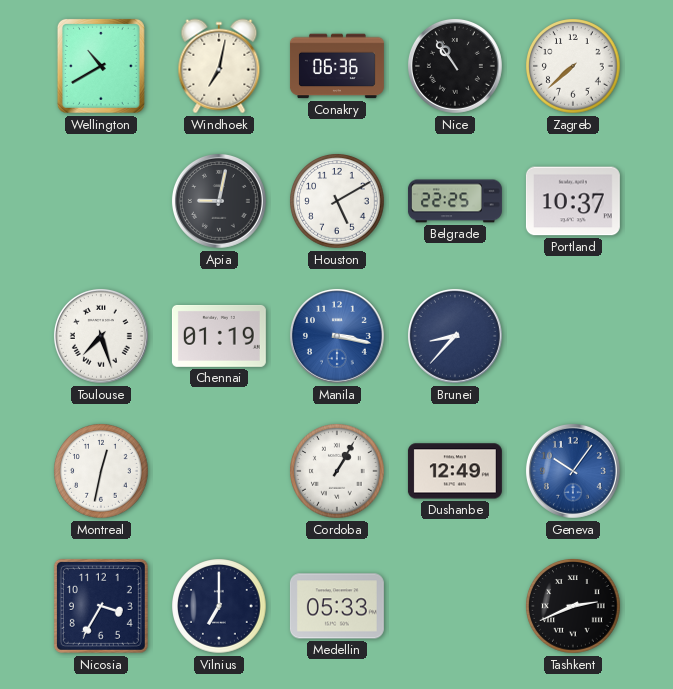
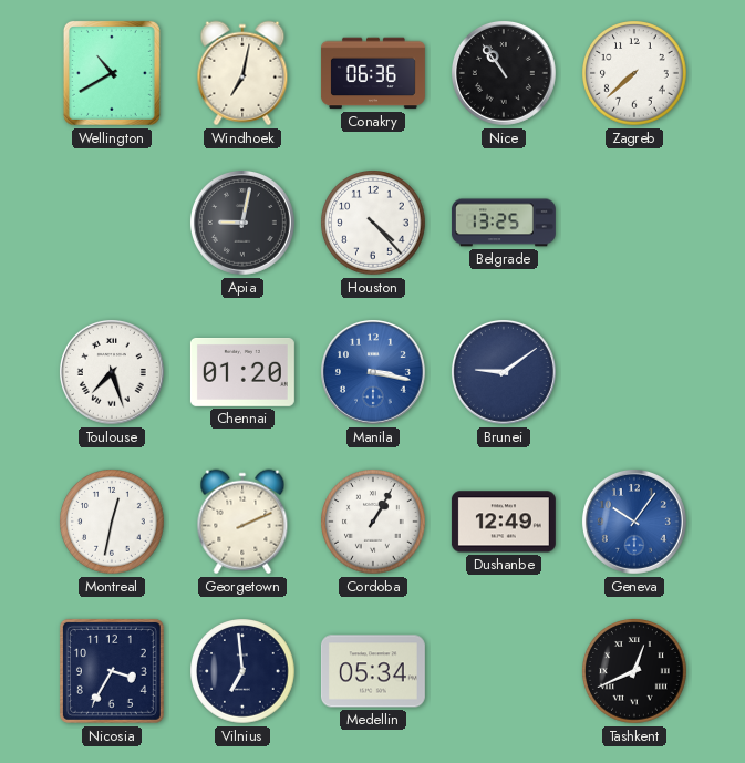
Houston: 5:10 -> 4:23
Belgrade: 22:25 -> 13:25
Portland: 10:37 -> none
Chennai: 01:19 -> 01:20
Brunei: 8:37 -> 9:09
Georgetown: none -> 2:11
Vilnius: 7:00 -> 6:59
Medellin: 05:33 -> 05:34
Tashkent: 2:41 -> 12:41
